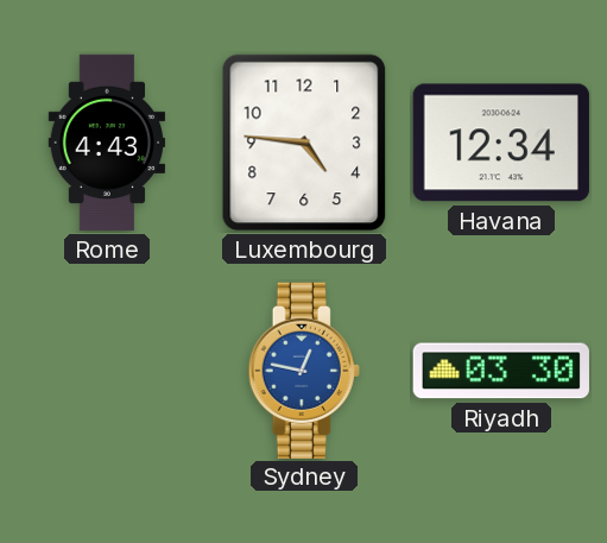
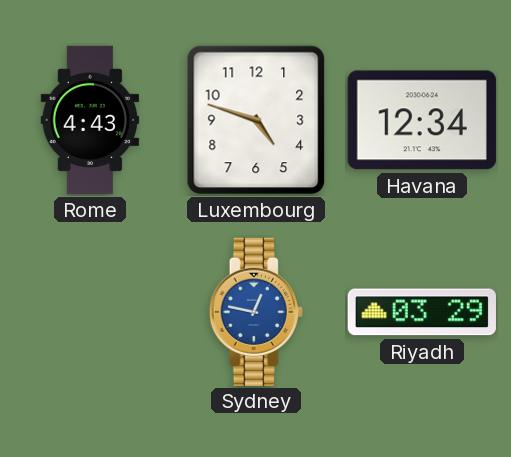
Luxembourg: 4:46 -> 4:48
Riyadh: 03:30 -> 03:29
